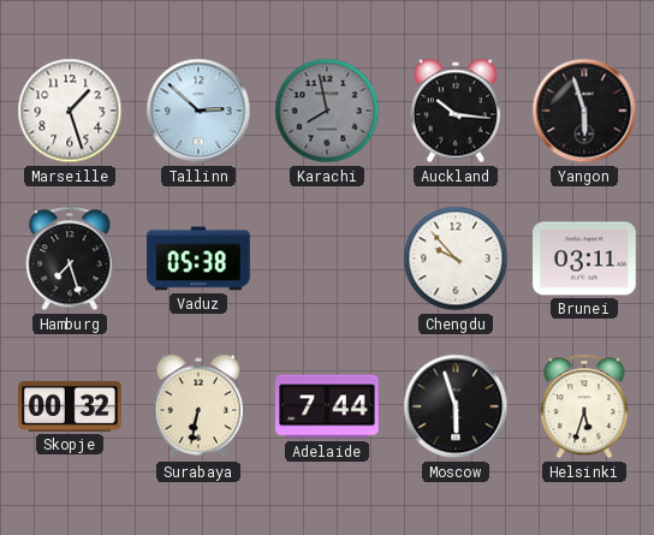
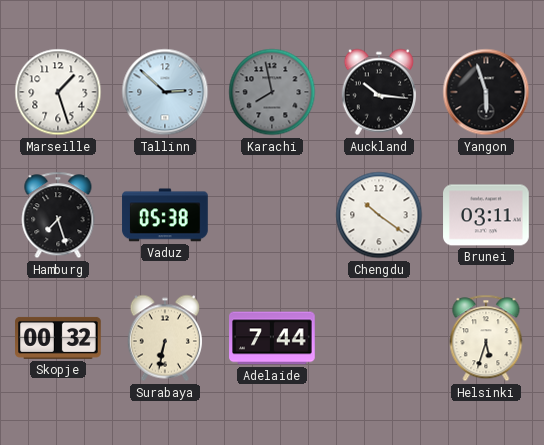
Chengdu: 9:53 -> 10:21
Moscow: 5:57 -> none
